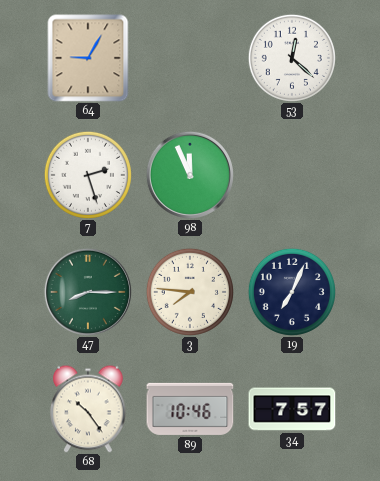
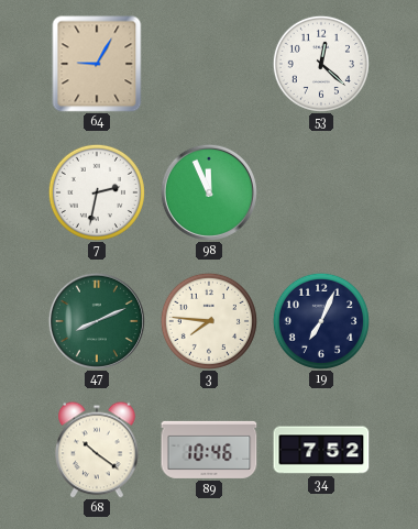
7: 2:27 -> 2:32
47: 8:15 -> 8:11
68: 10:24 -> 10:21
34: 7:57 -> 7:52
